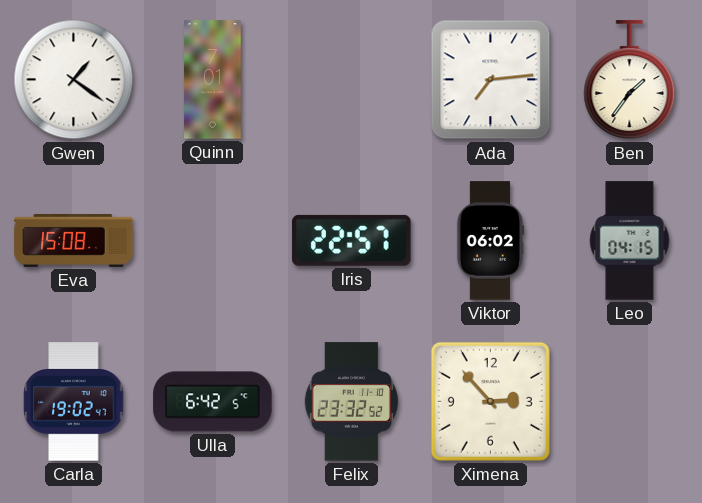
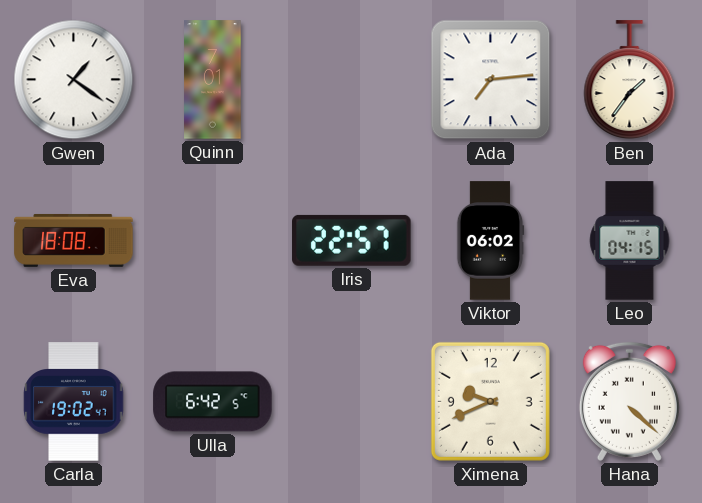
Eva: 15:08 -> 18:08
Felix: 23:32 -> none
Ximena: 2:53 -> 9:41
Hana: none -> 4:22
